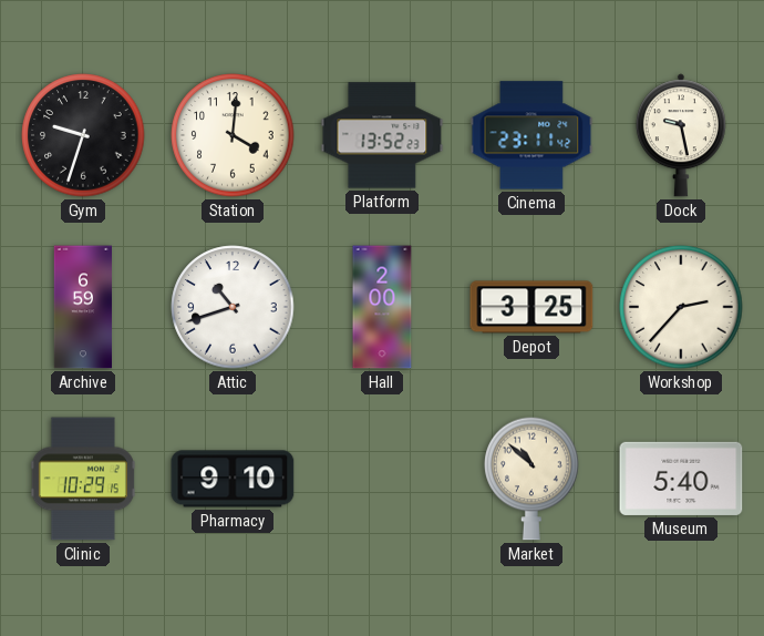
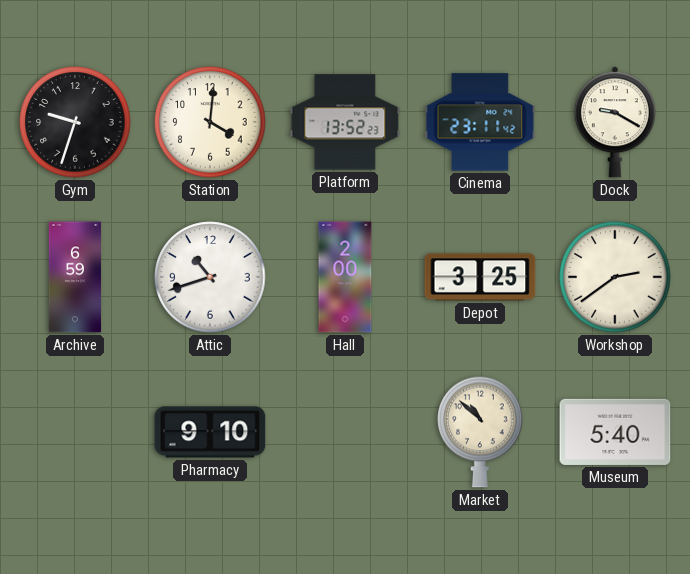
Dock: 9:28 -> 9:20
Workshop: 2:37 -> 2:39
Clinic: 10:29 -> none
